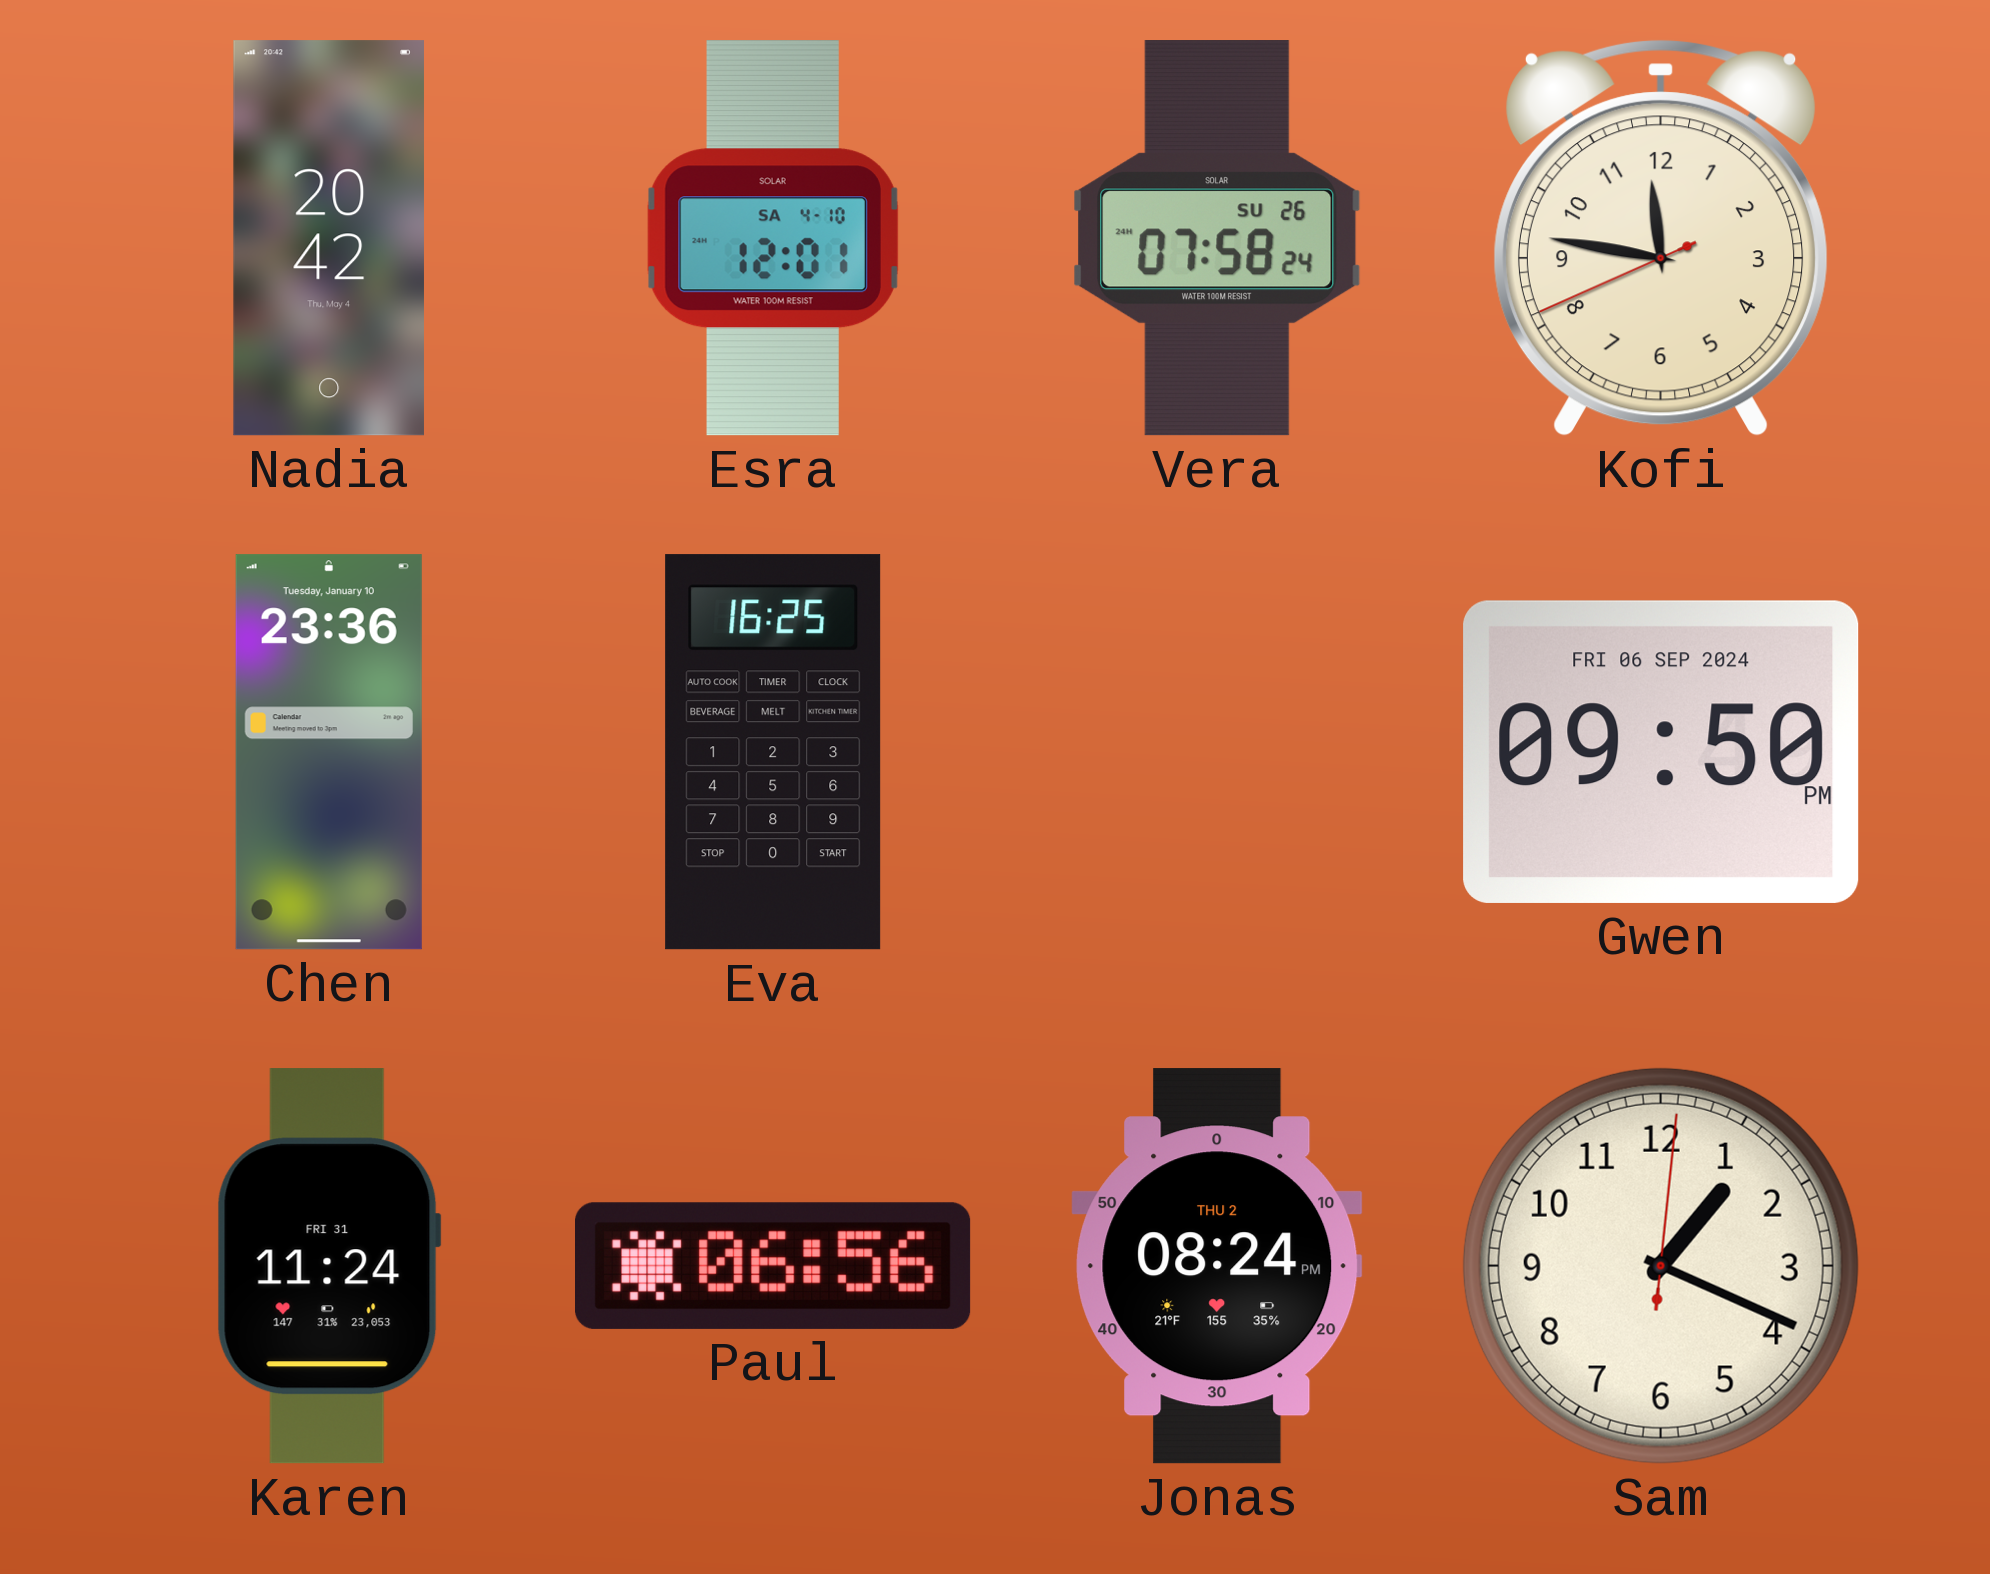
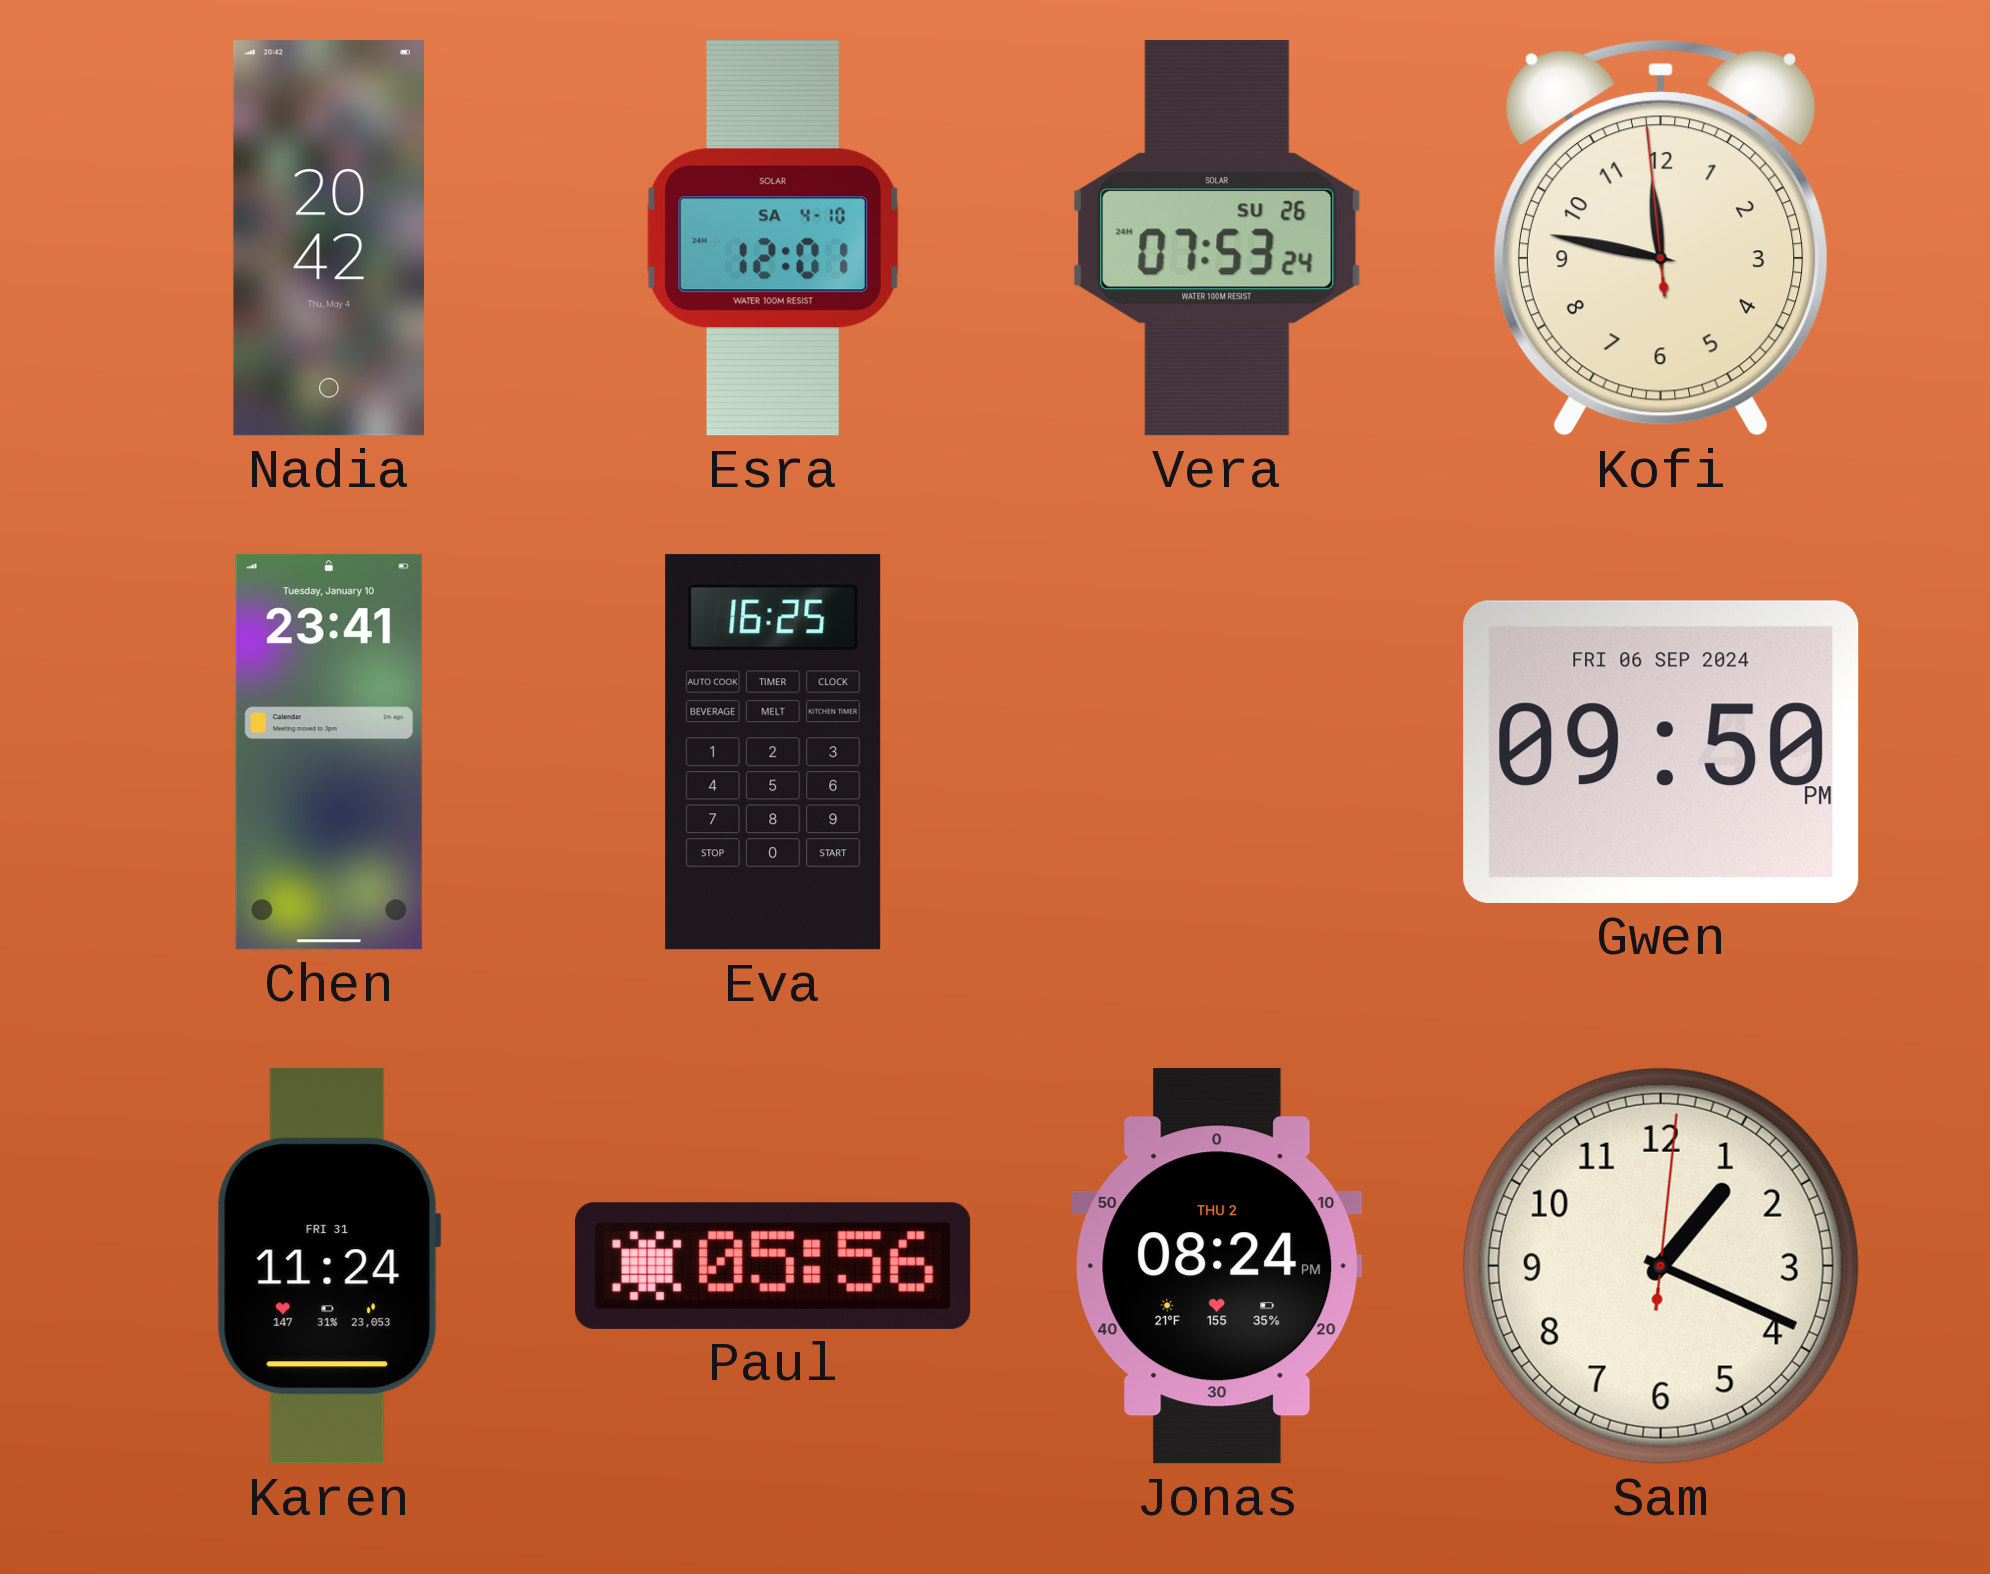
Vera: 07:58 -> 07:53
Kofi: 11:46:41 -> 11:46:59
Chen: 23:36 -> 23:41
Paul: 06:56 -> 05:56
